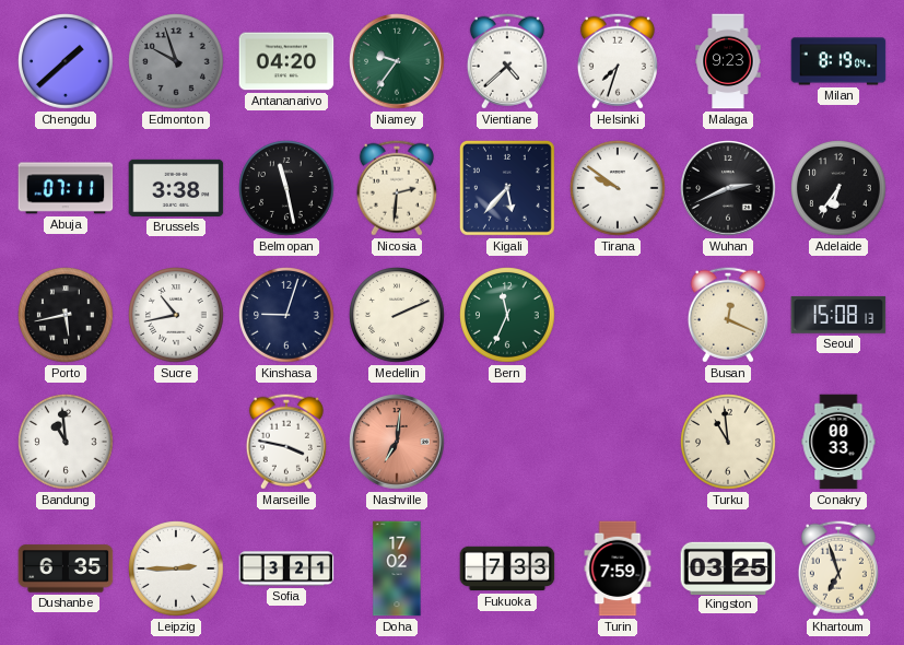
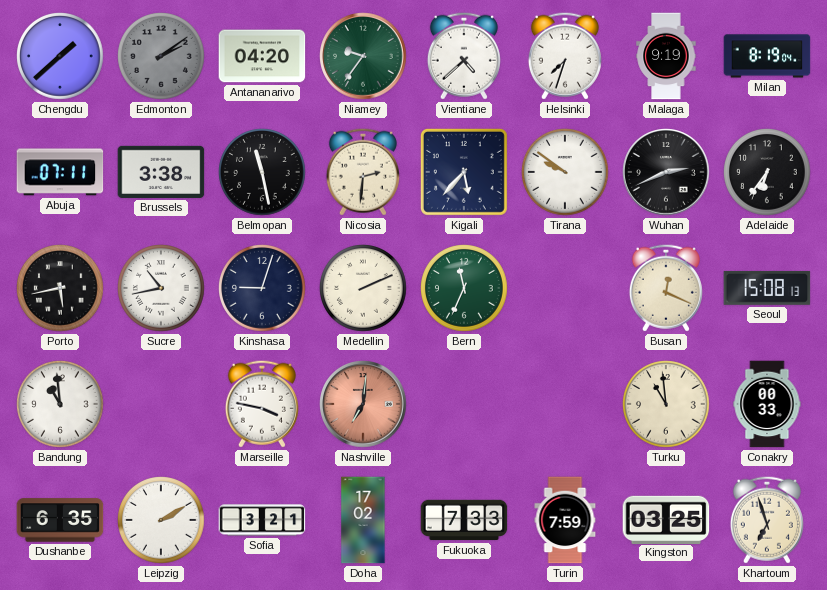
Edmonton: 9:57 -> 2:09
Malaga: 9:23 -> 9:19
Leipzig: 2:45 -> 2:10
